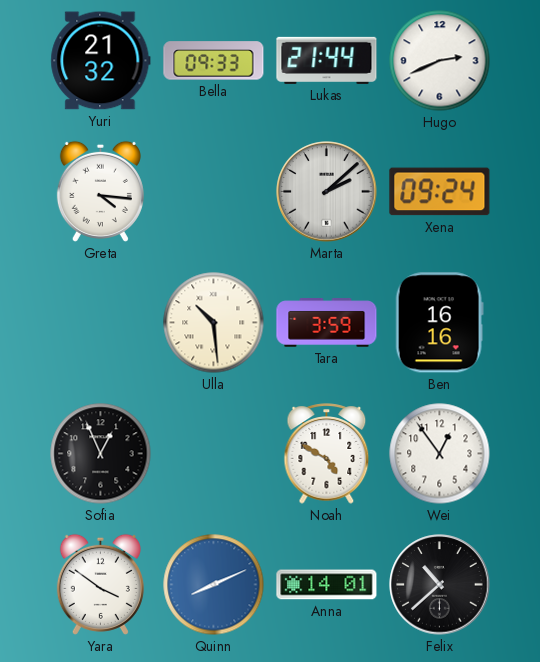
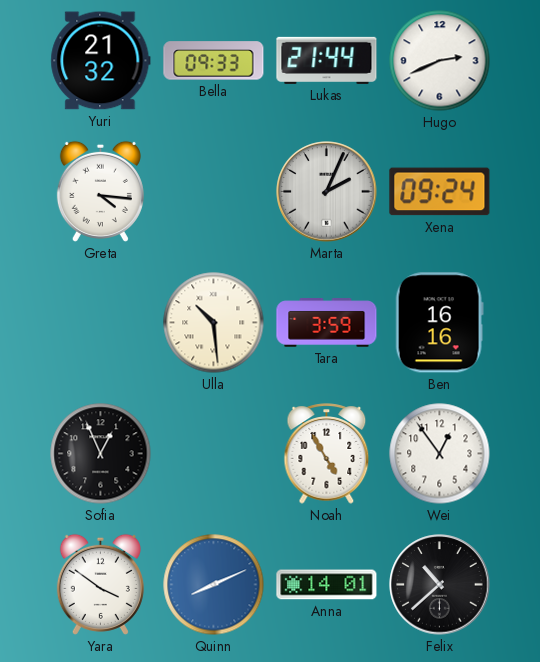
Marta: 2:08 -> 2:04
Noah: 4:50 -> 4:55
